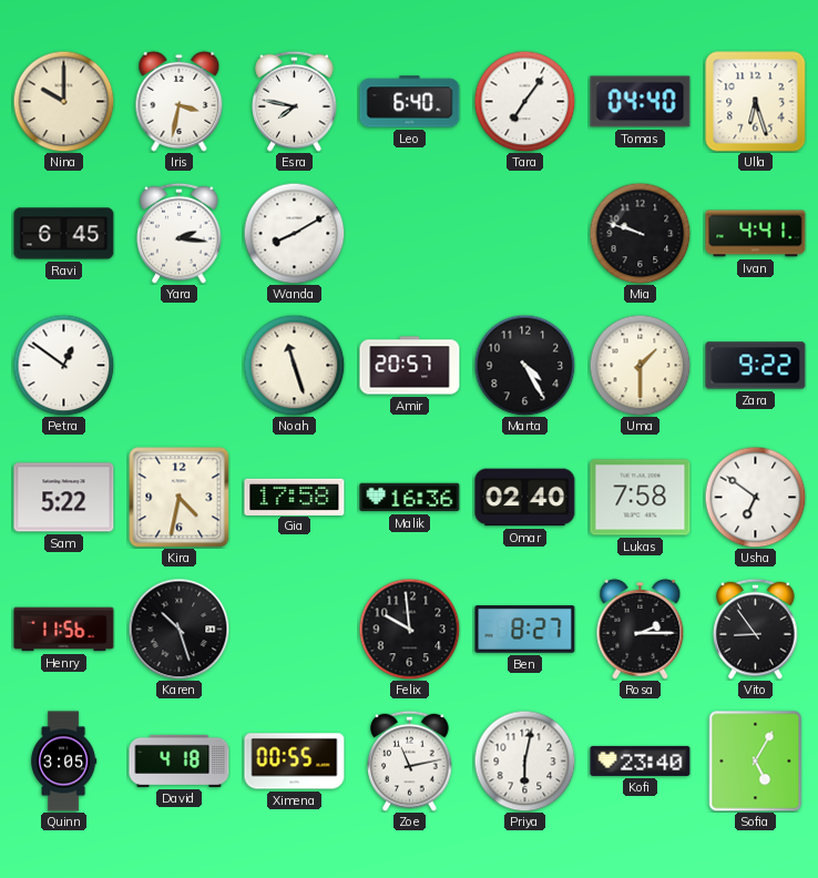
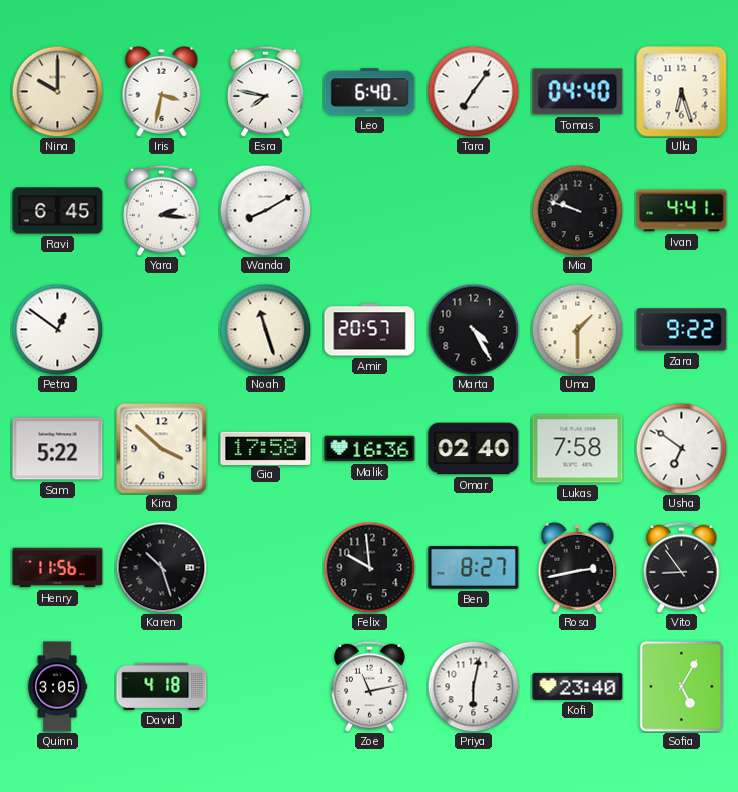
Kira: 4:32 -> 3:52
Rosa: 2:15 -> 2:43
Ximena: 00:55 -> none
